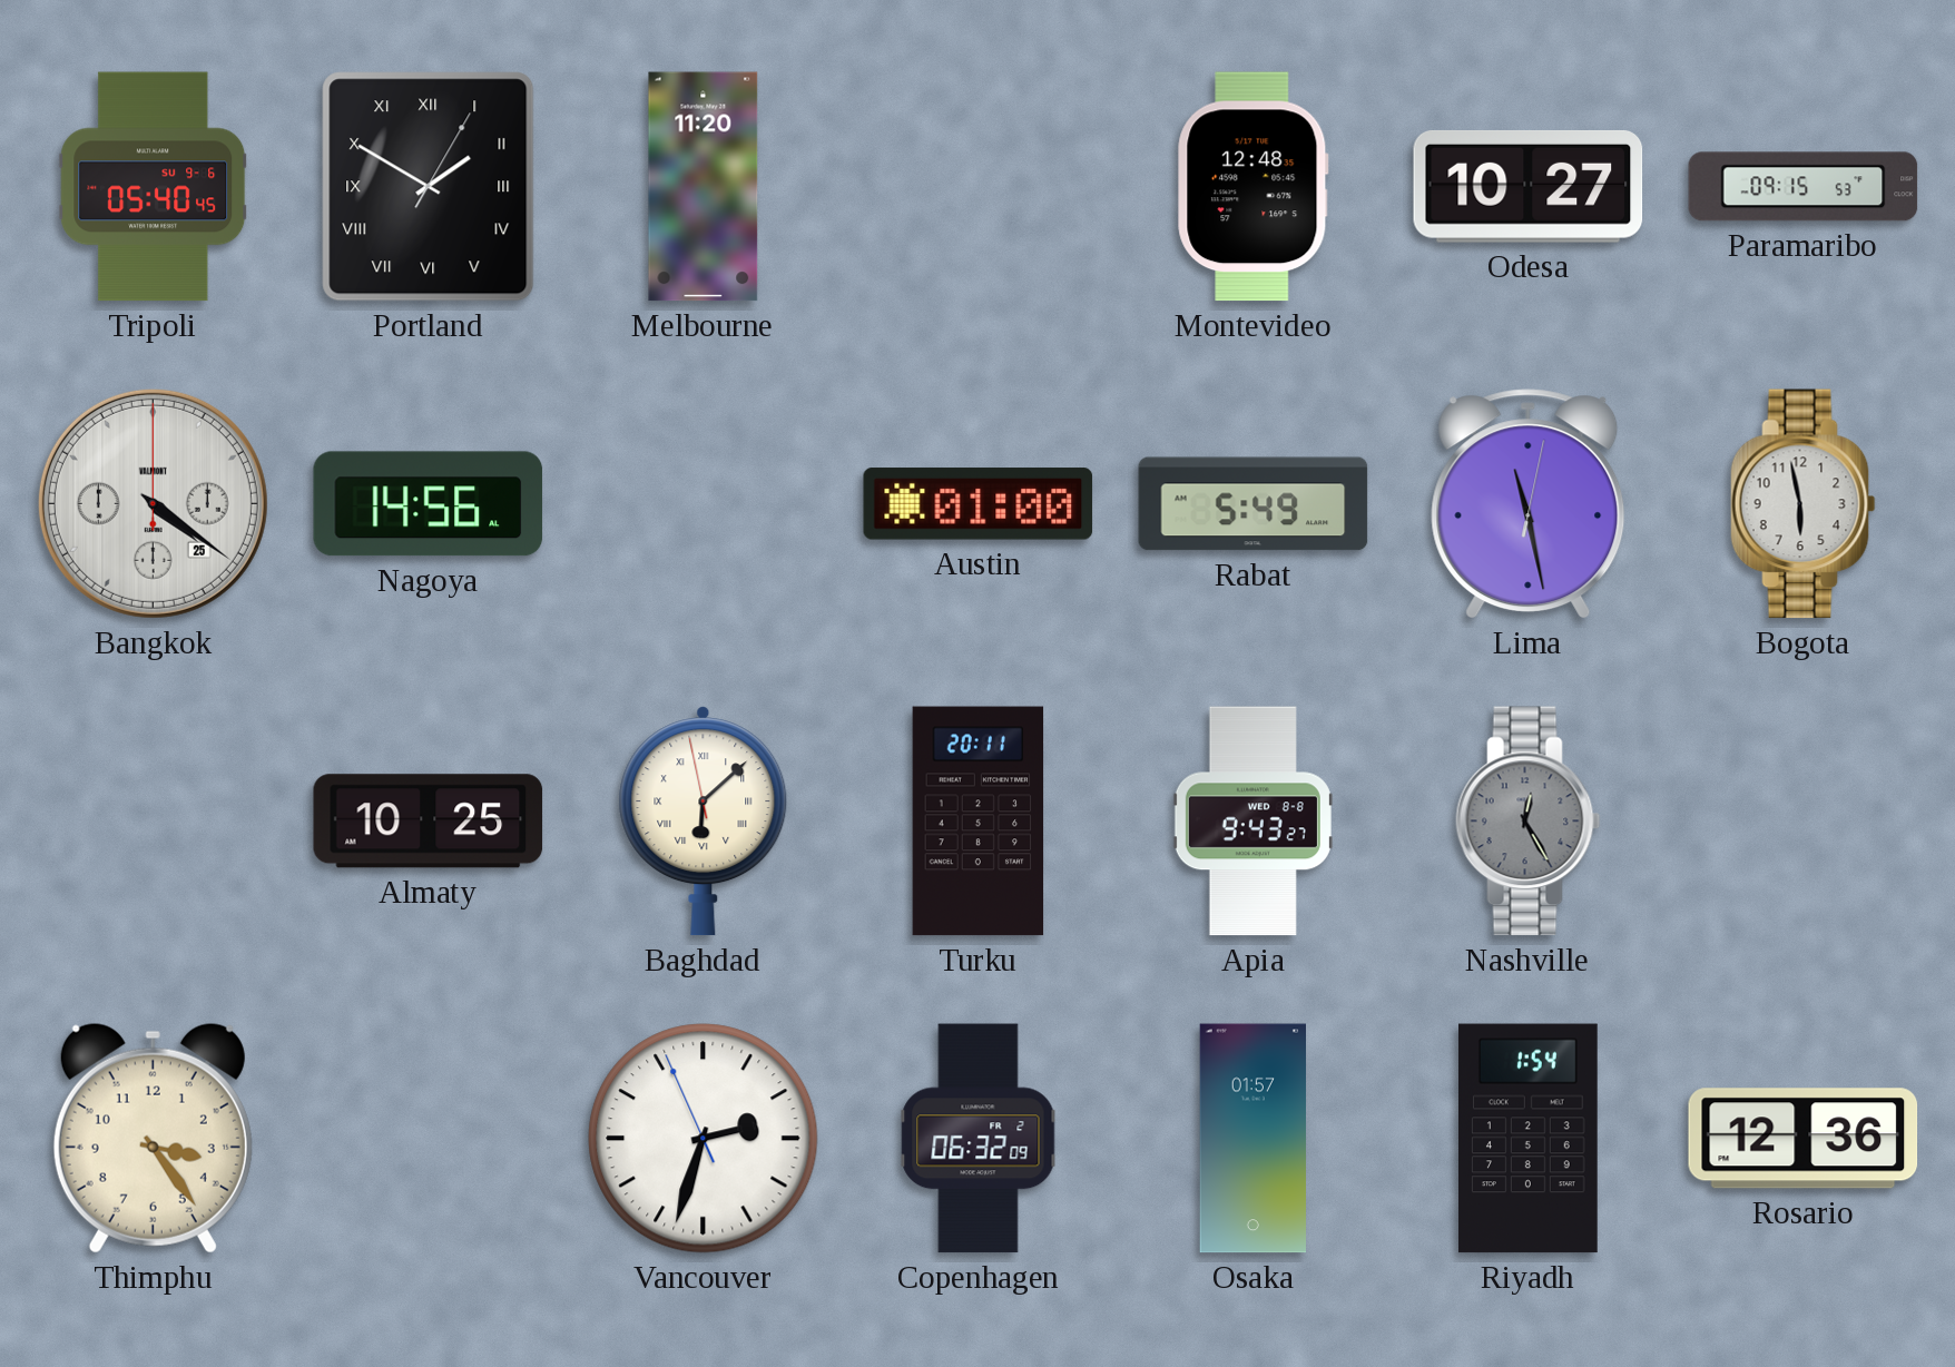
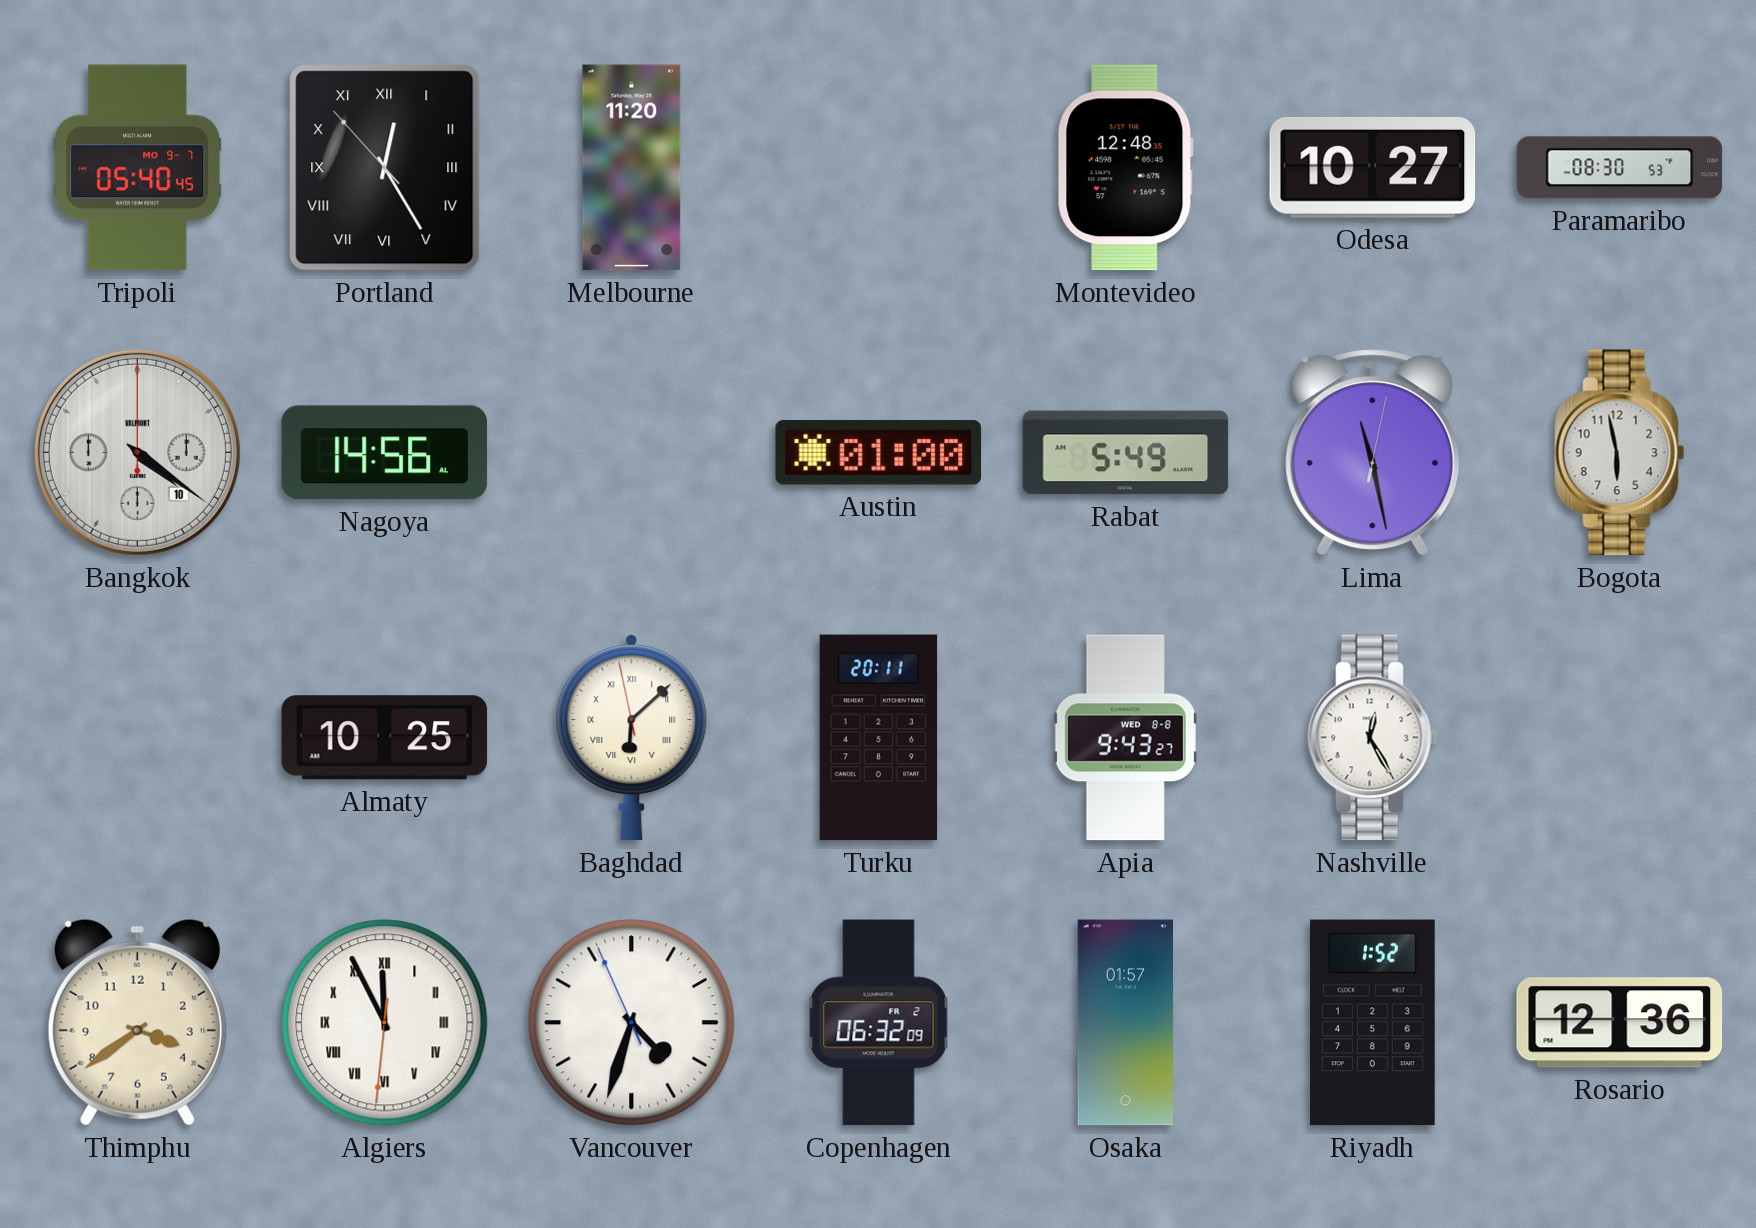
Tripoli date: SU 9-6 -> MO 9-7
Portland: 1:50 -> 12:24
Paramaribo: 09:15 -> 08:30
Bangkok date: 25 -> 10
Nashville dial: grey -> white
Thimphu: 3:24 -> 3:39
Algiers: none -> 11:55
Vancouver: 2:32 -> 4:32
Riyadh: 1:54 -> 1:52
